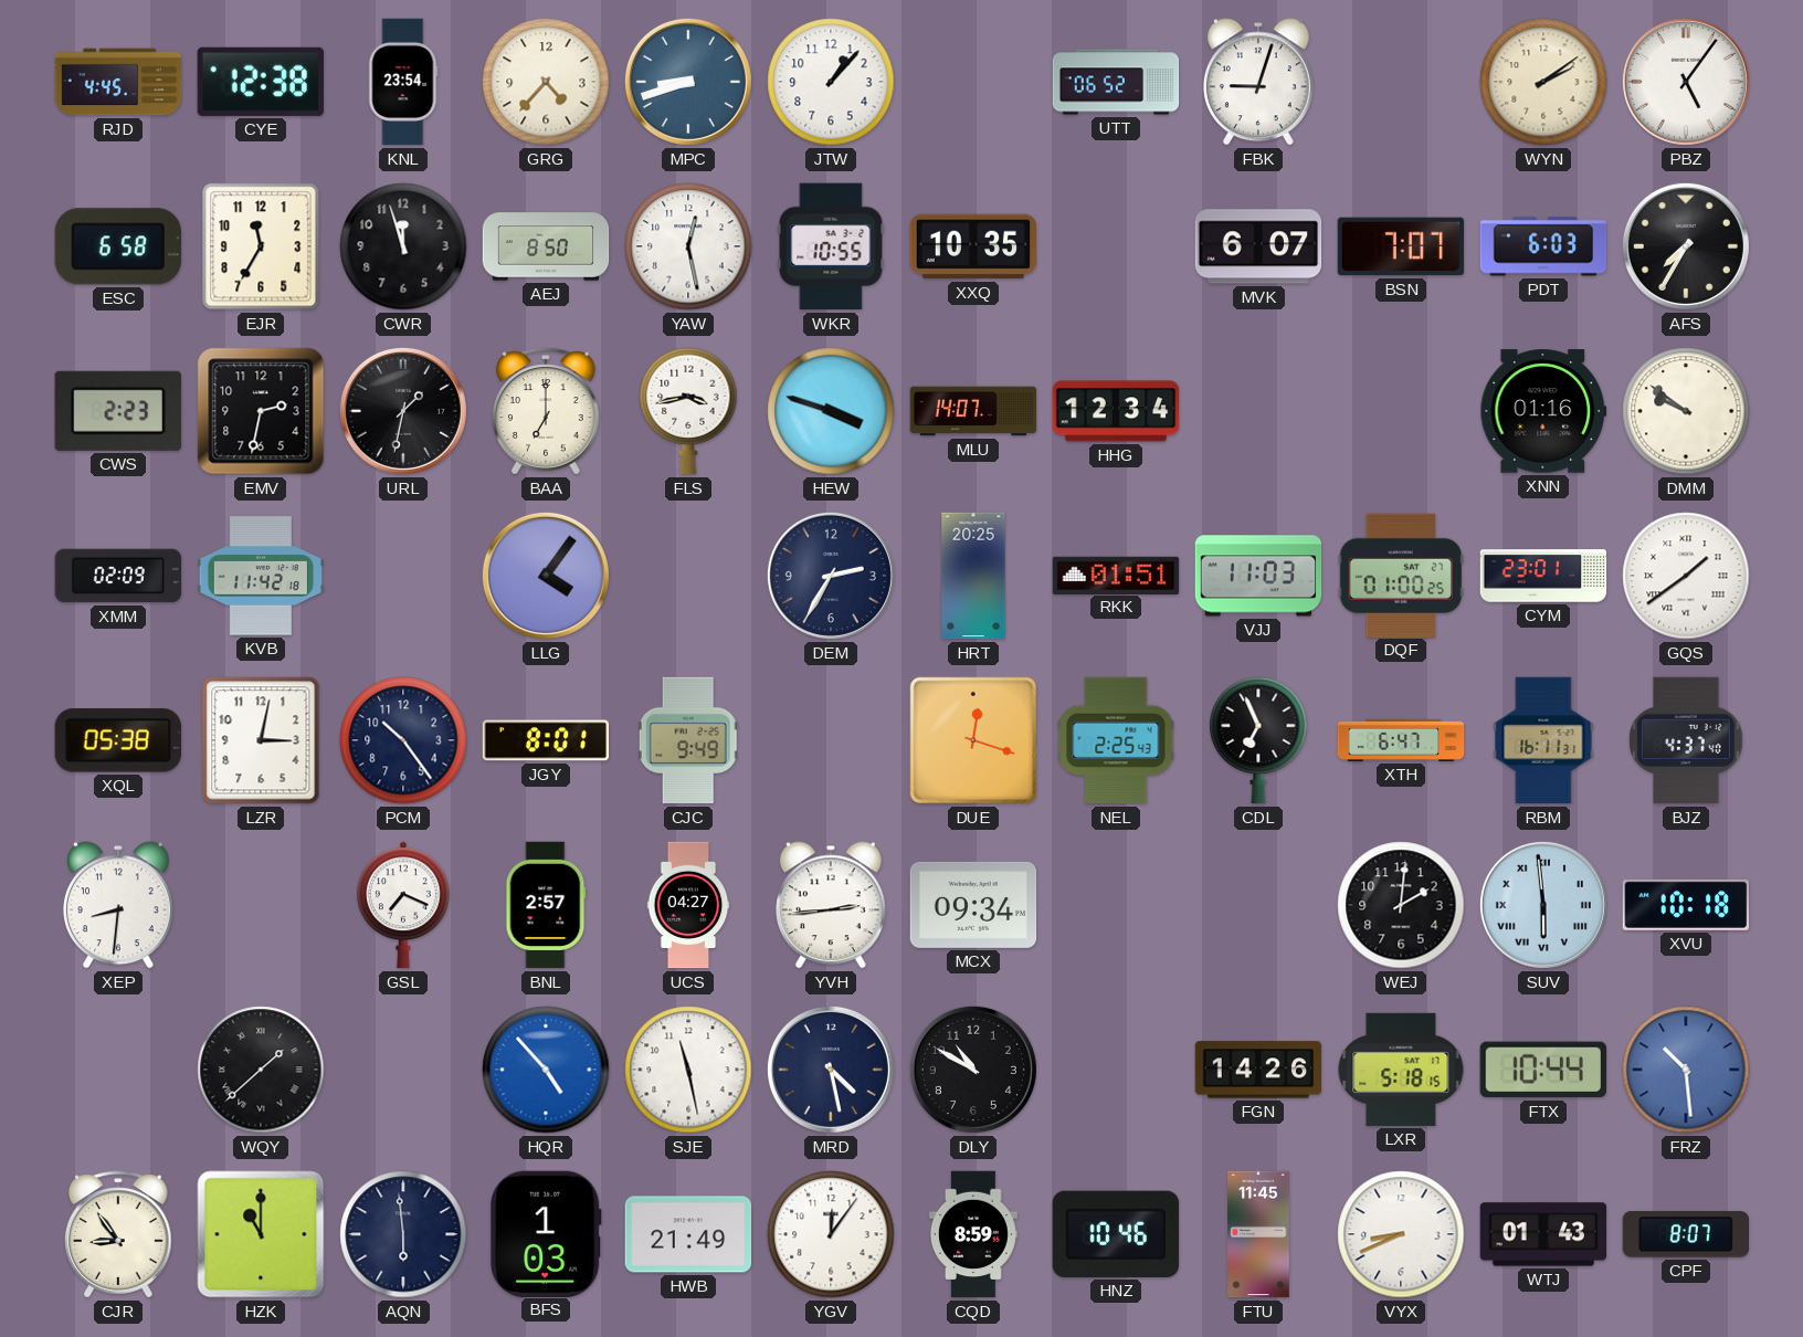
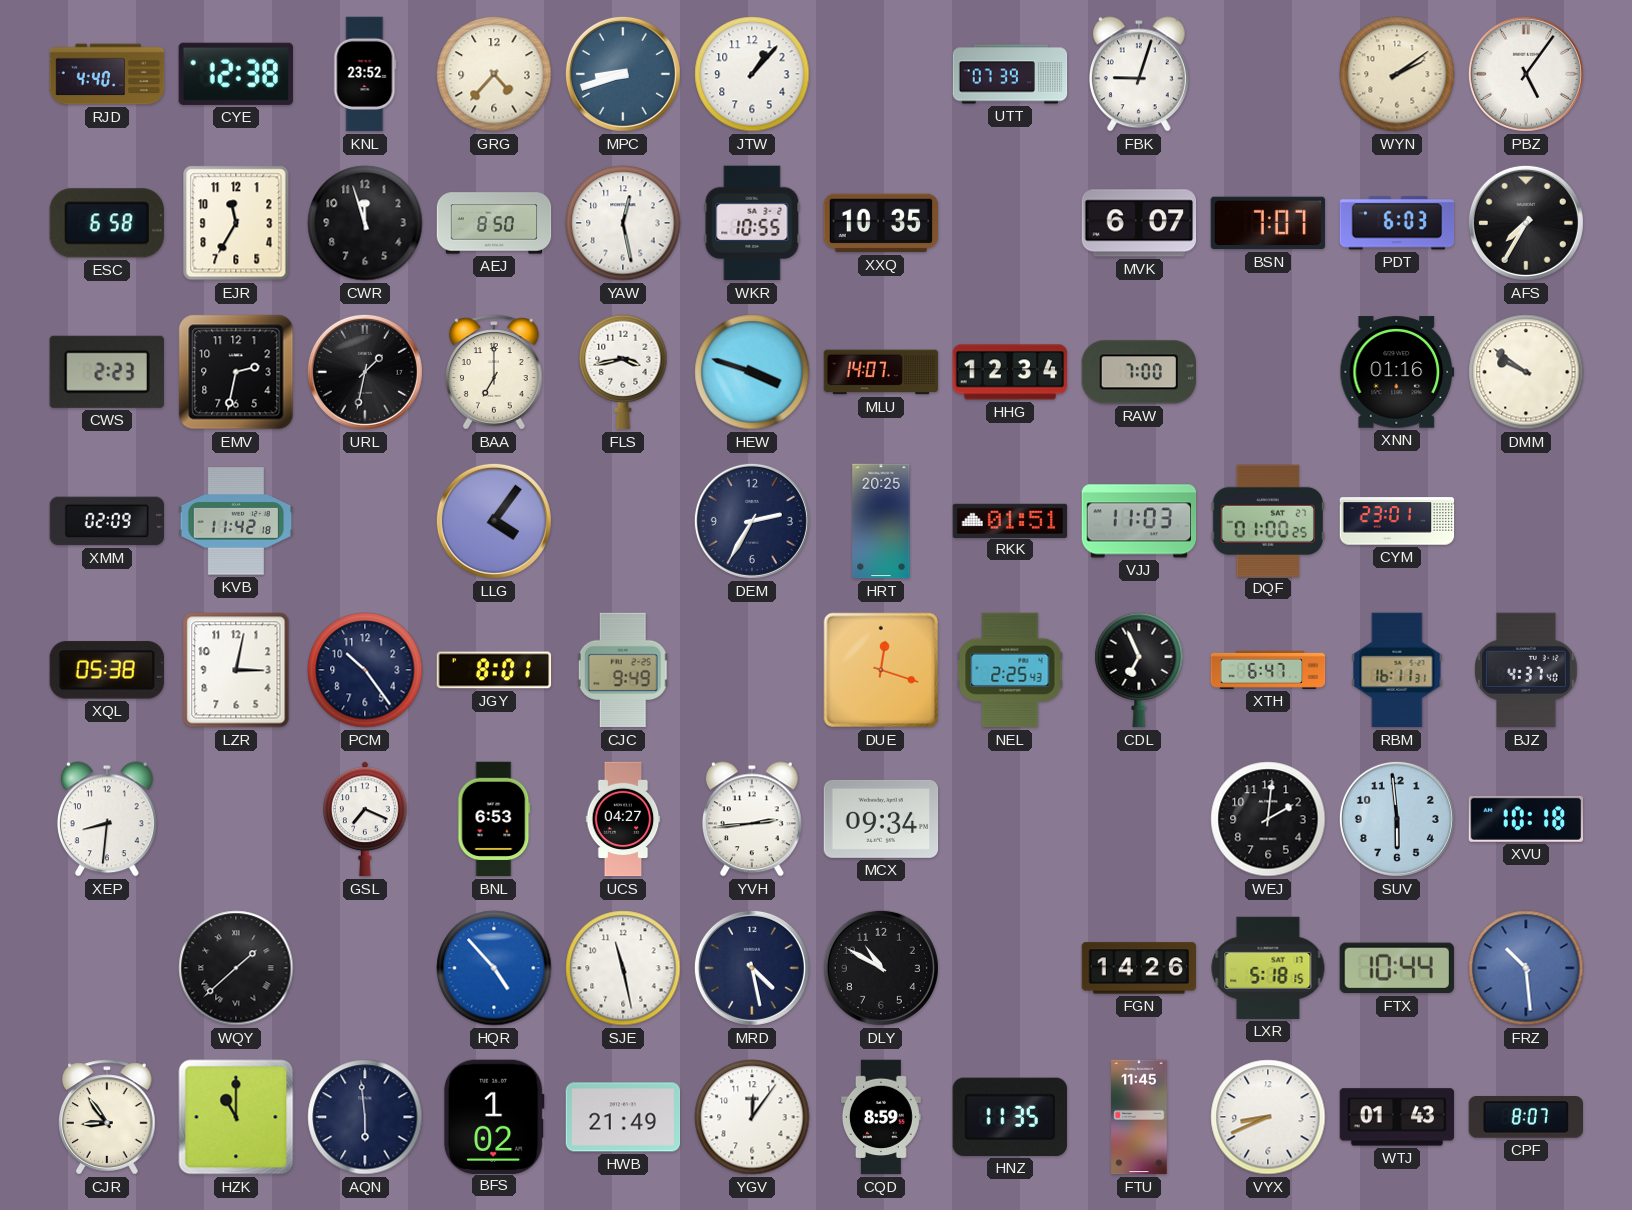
RJD: 4:45 -> 4:40
KNL: 23:54 -> 23:52
UTT: 06:52 -> 07:39
RAW: none -> 7:00
GQS: 1:39 -> none
BNL: 2:57 -> 6:53
SUV numerals: Roman -> Arabic
BFS: 1:03 -> 1:02
HNZ: 10:46 -> 11:35
